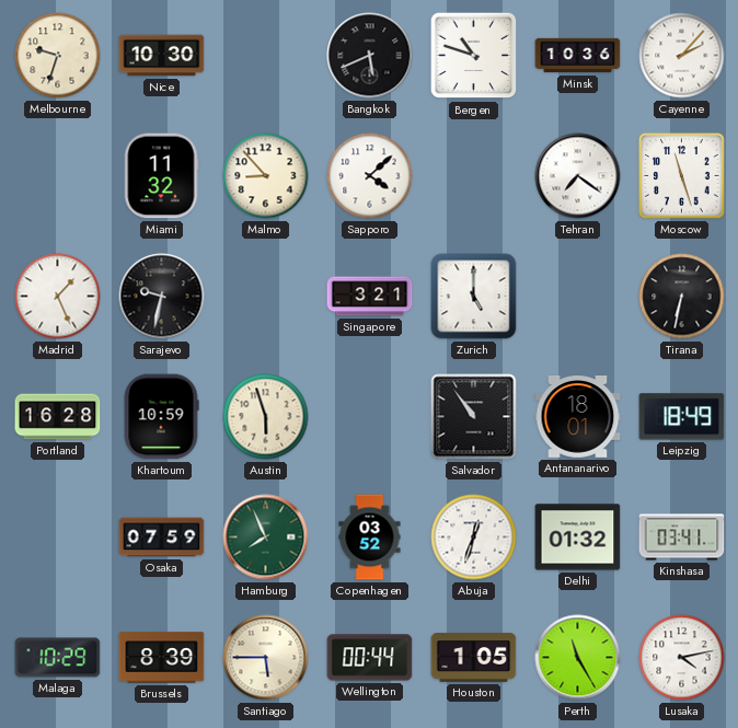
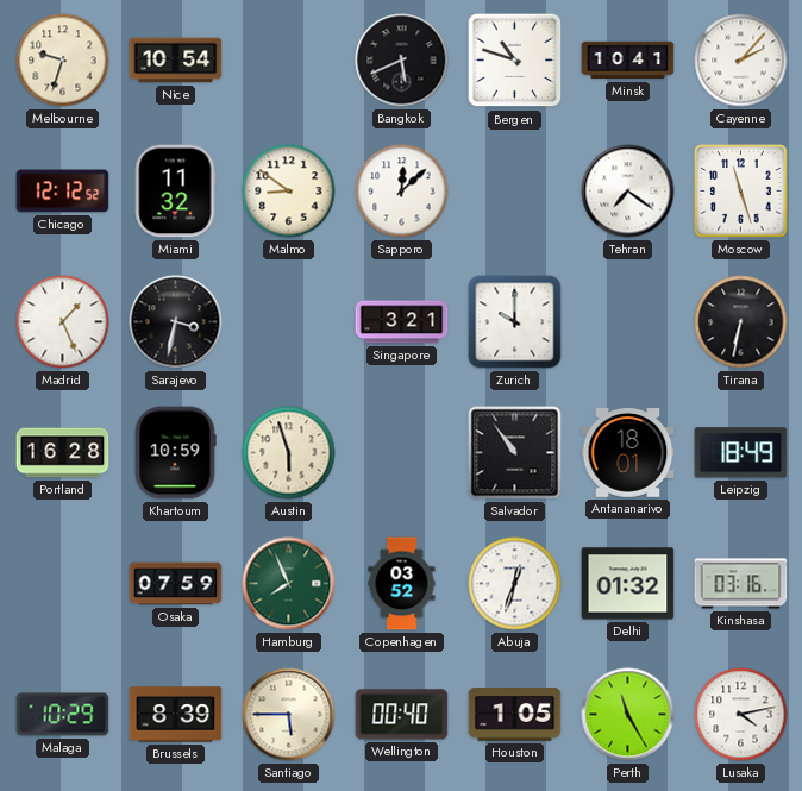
Nice: 10:30 -> 10:54
Minsk: 10:36 -> 10:41
Chicago: none -> 12:12
Malmo: 8:53 -> 8:51
Sapporo: 4:08 -> 12:08
Sarajevo: 9:32 -> 3:32
Zurich: 5:00 -> 10:00
Kinshasa: 03:41 -> 03:16
Wellington: 00:44 -> 00:40
